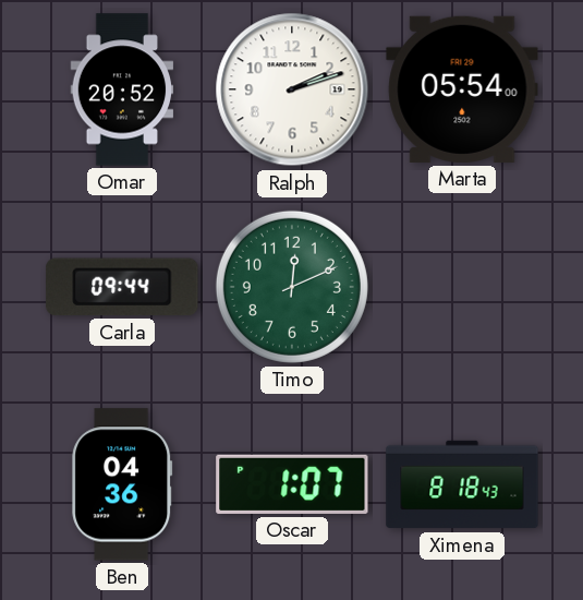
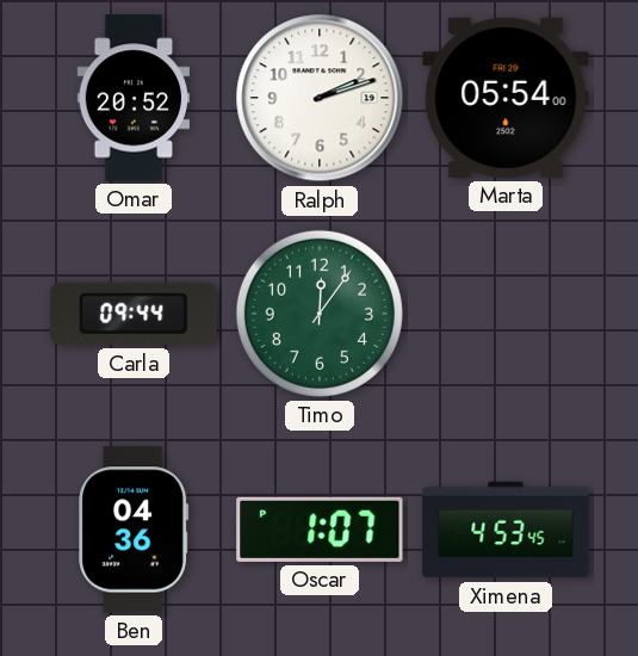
Timo: 12:11 -> 12:06
Ximena: 8:18 -> 4:53
